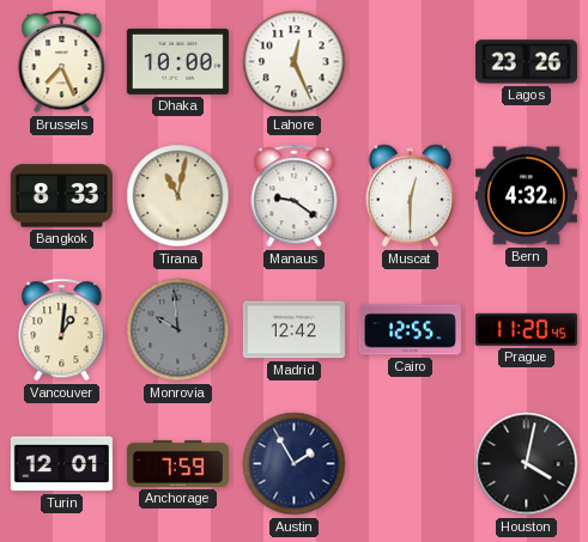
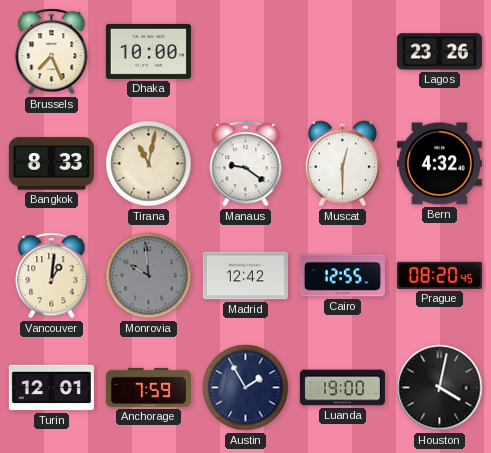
Lahore: 12:26 -> none
Prague: 11:20 -> 08:20
Luanda: none -> 19:00
